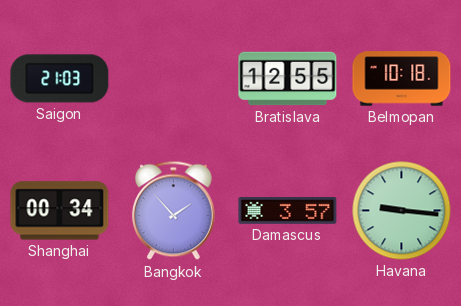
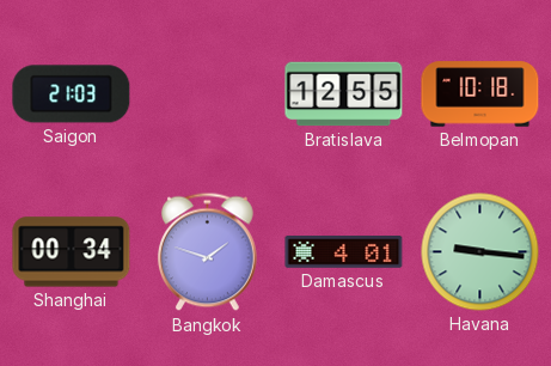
Bangkok: 1:53 -> 1:48
Damascus: 3:57 -> 4:01
